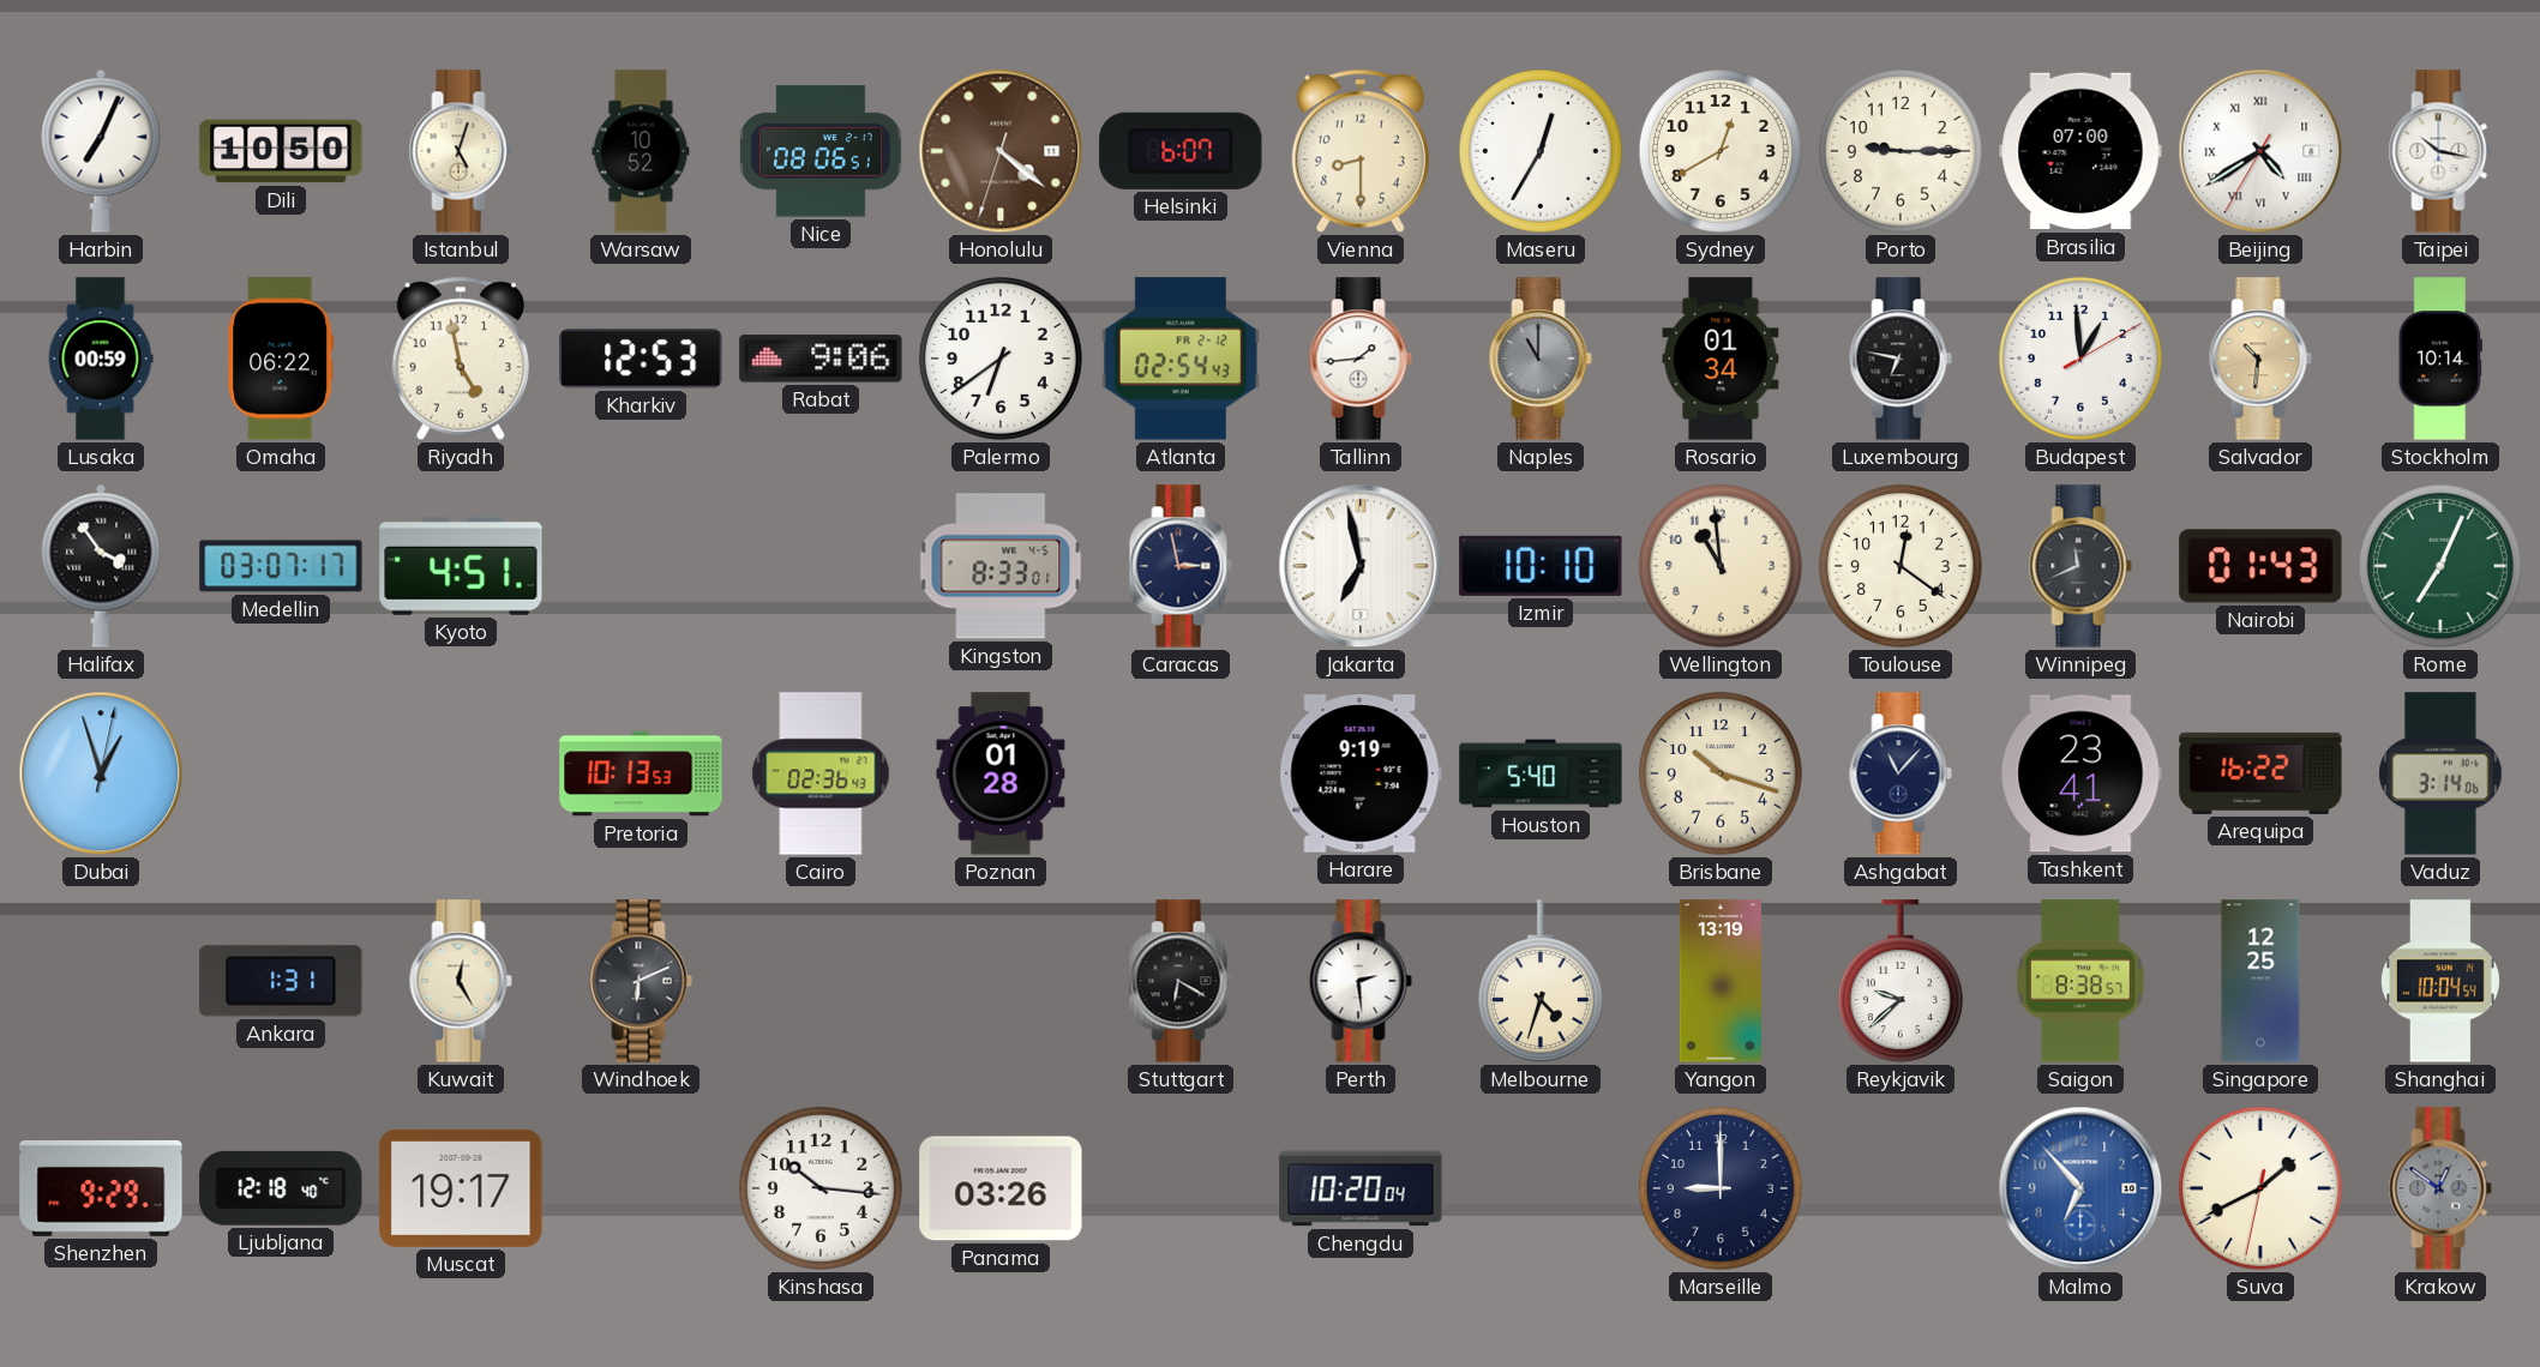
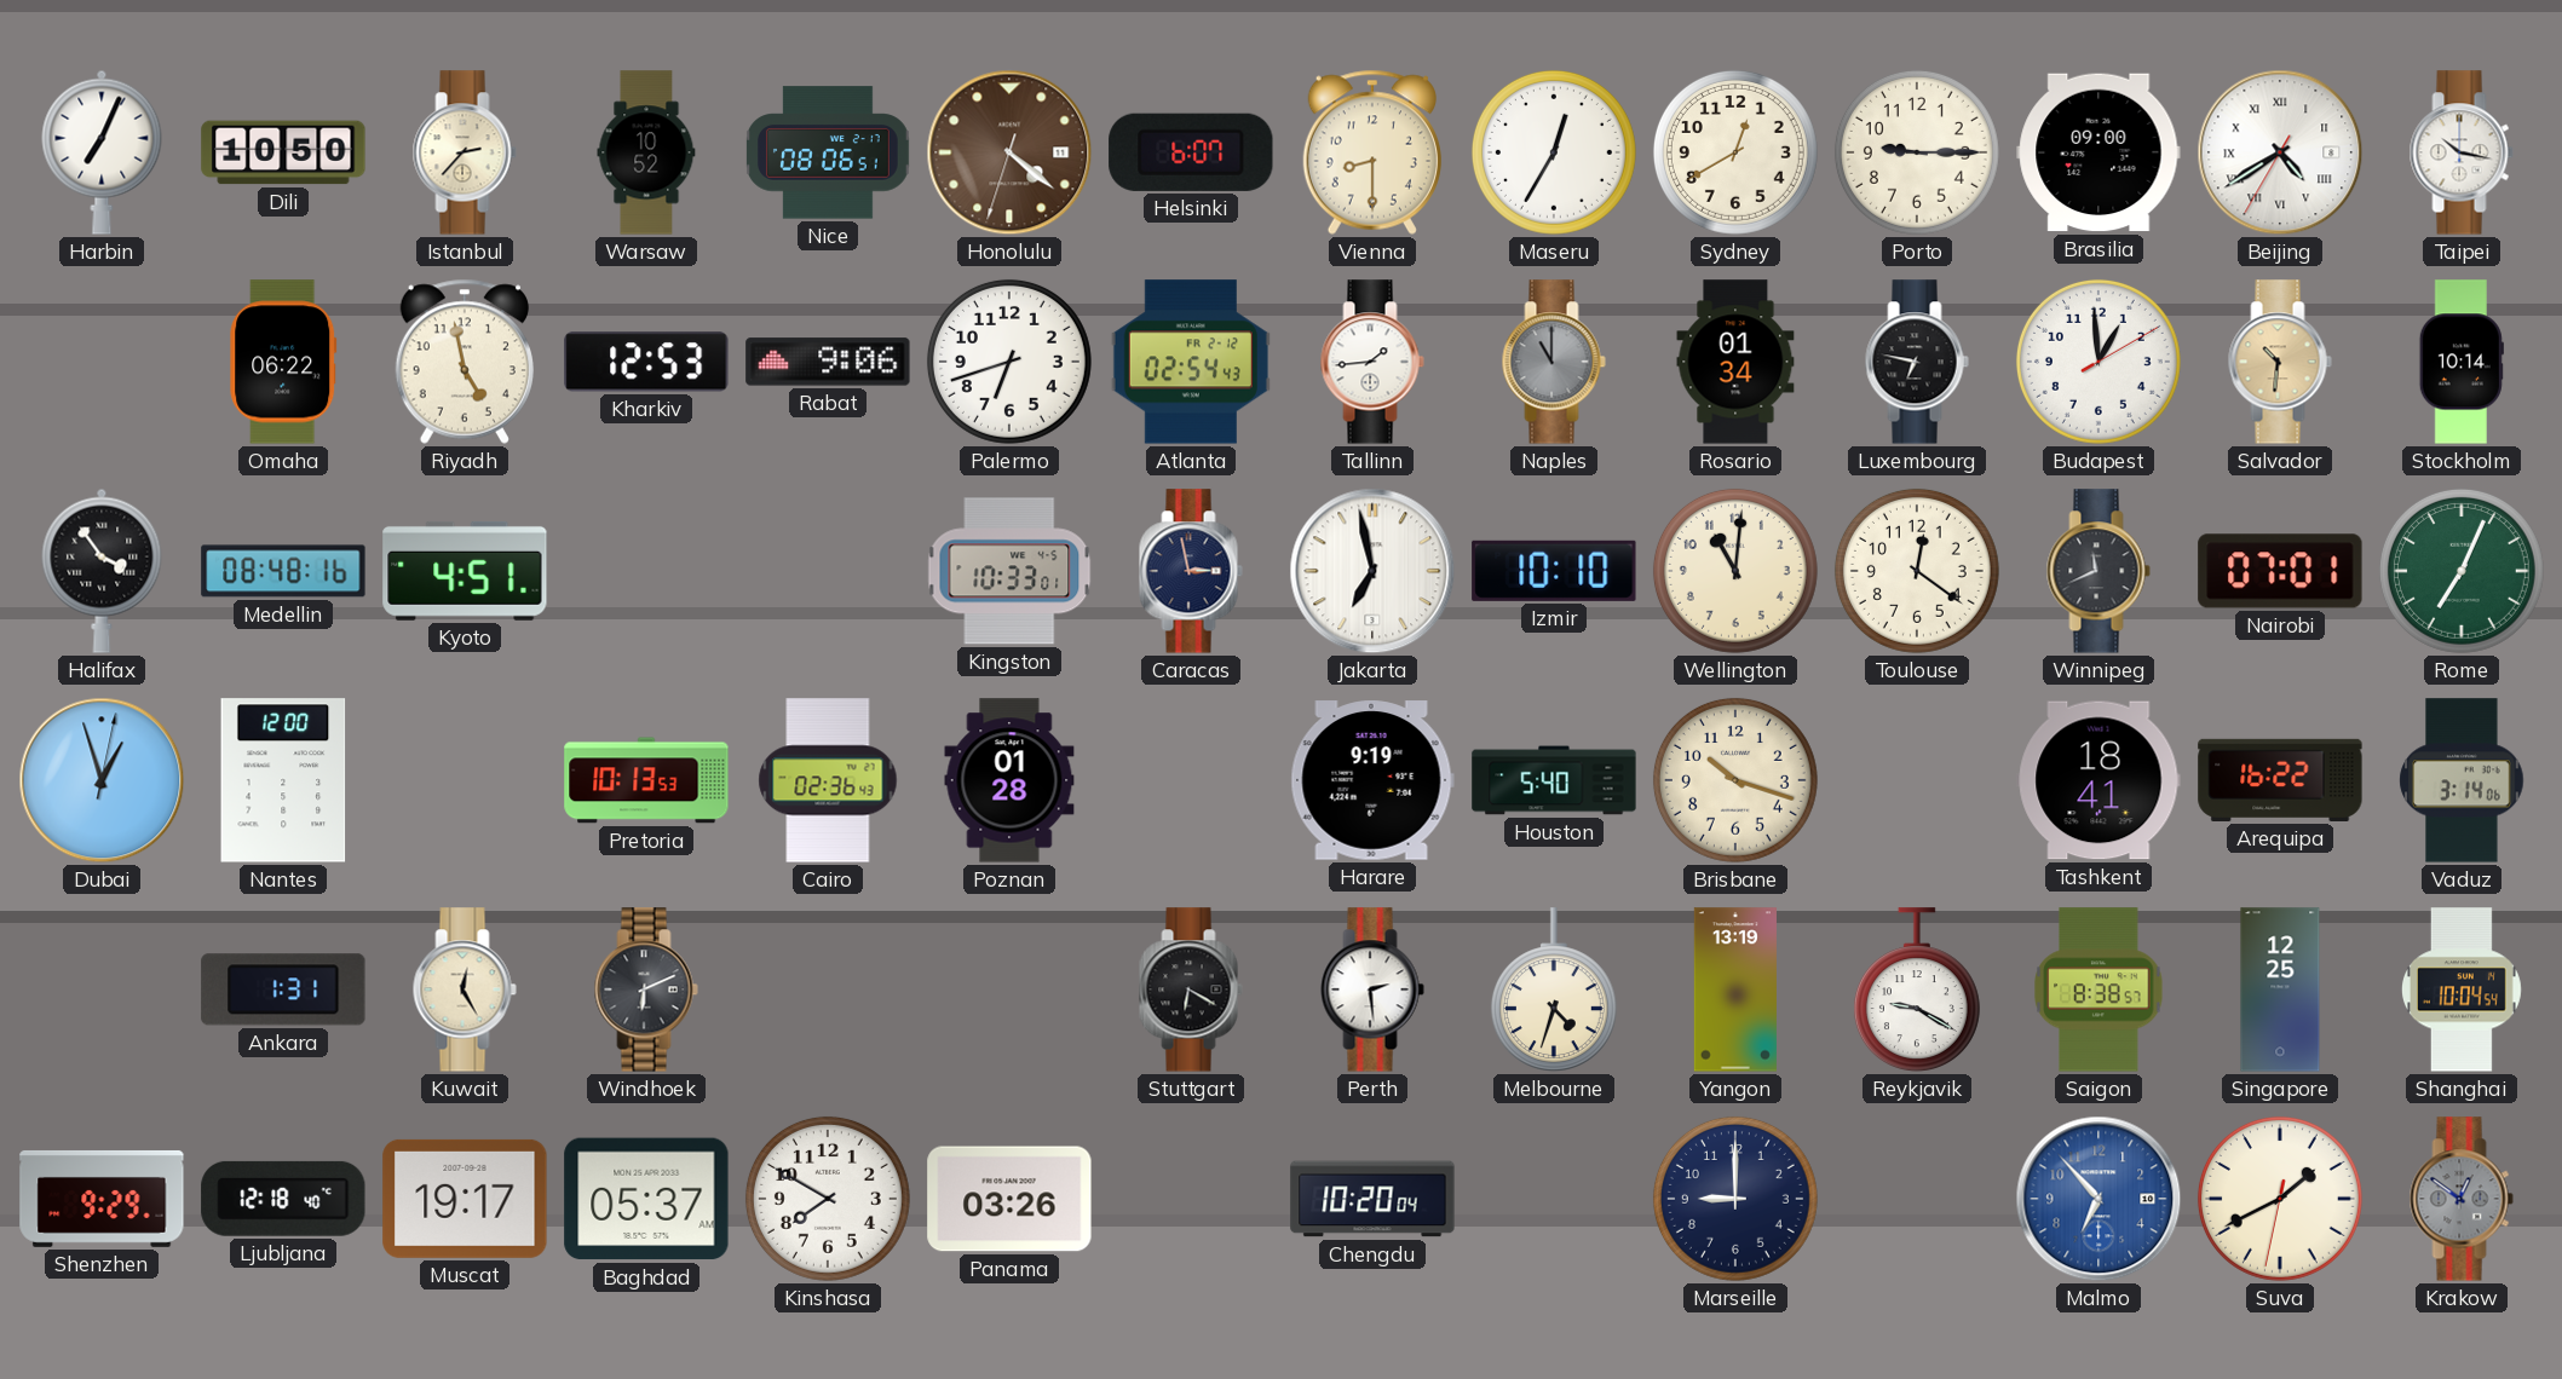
Istanbul: 5:03 -> 2:37
Brasilia: 07:00 -> 09:00
Lusaka: 00:59 -> none
Palermo: 6:39 -> 6:42
Medellin: 03:07 -> 08:48
Kingston: 8:33 -> 10:33
Wellington: 10:59 -> 11:01
Nairobi: 01:43 -> 07:01
Nantes: none -> 12:00
Ashgabat: 11:07 -> none
Tashkent: 23:41 -> 18:41
Reykjavik: 9:38 -> 9:20
Baghdad: none -> 05:37
Kinshasa: 10:16 -> 7:50
